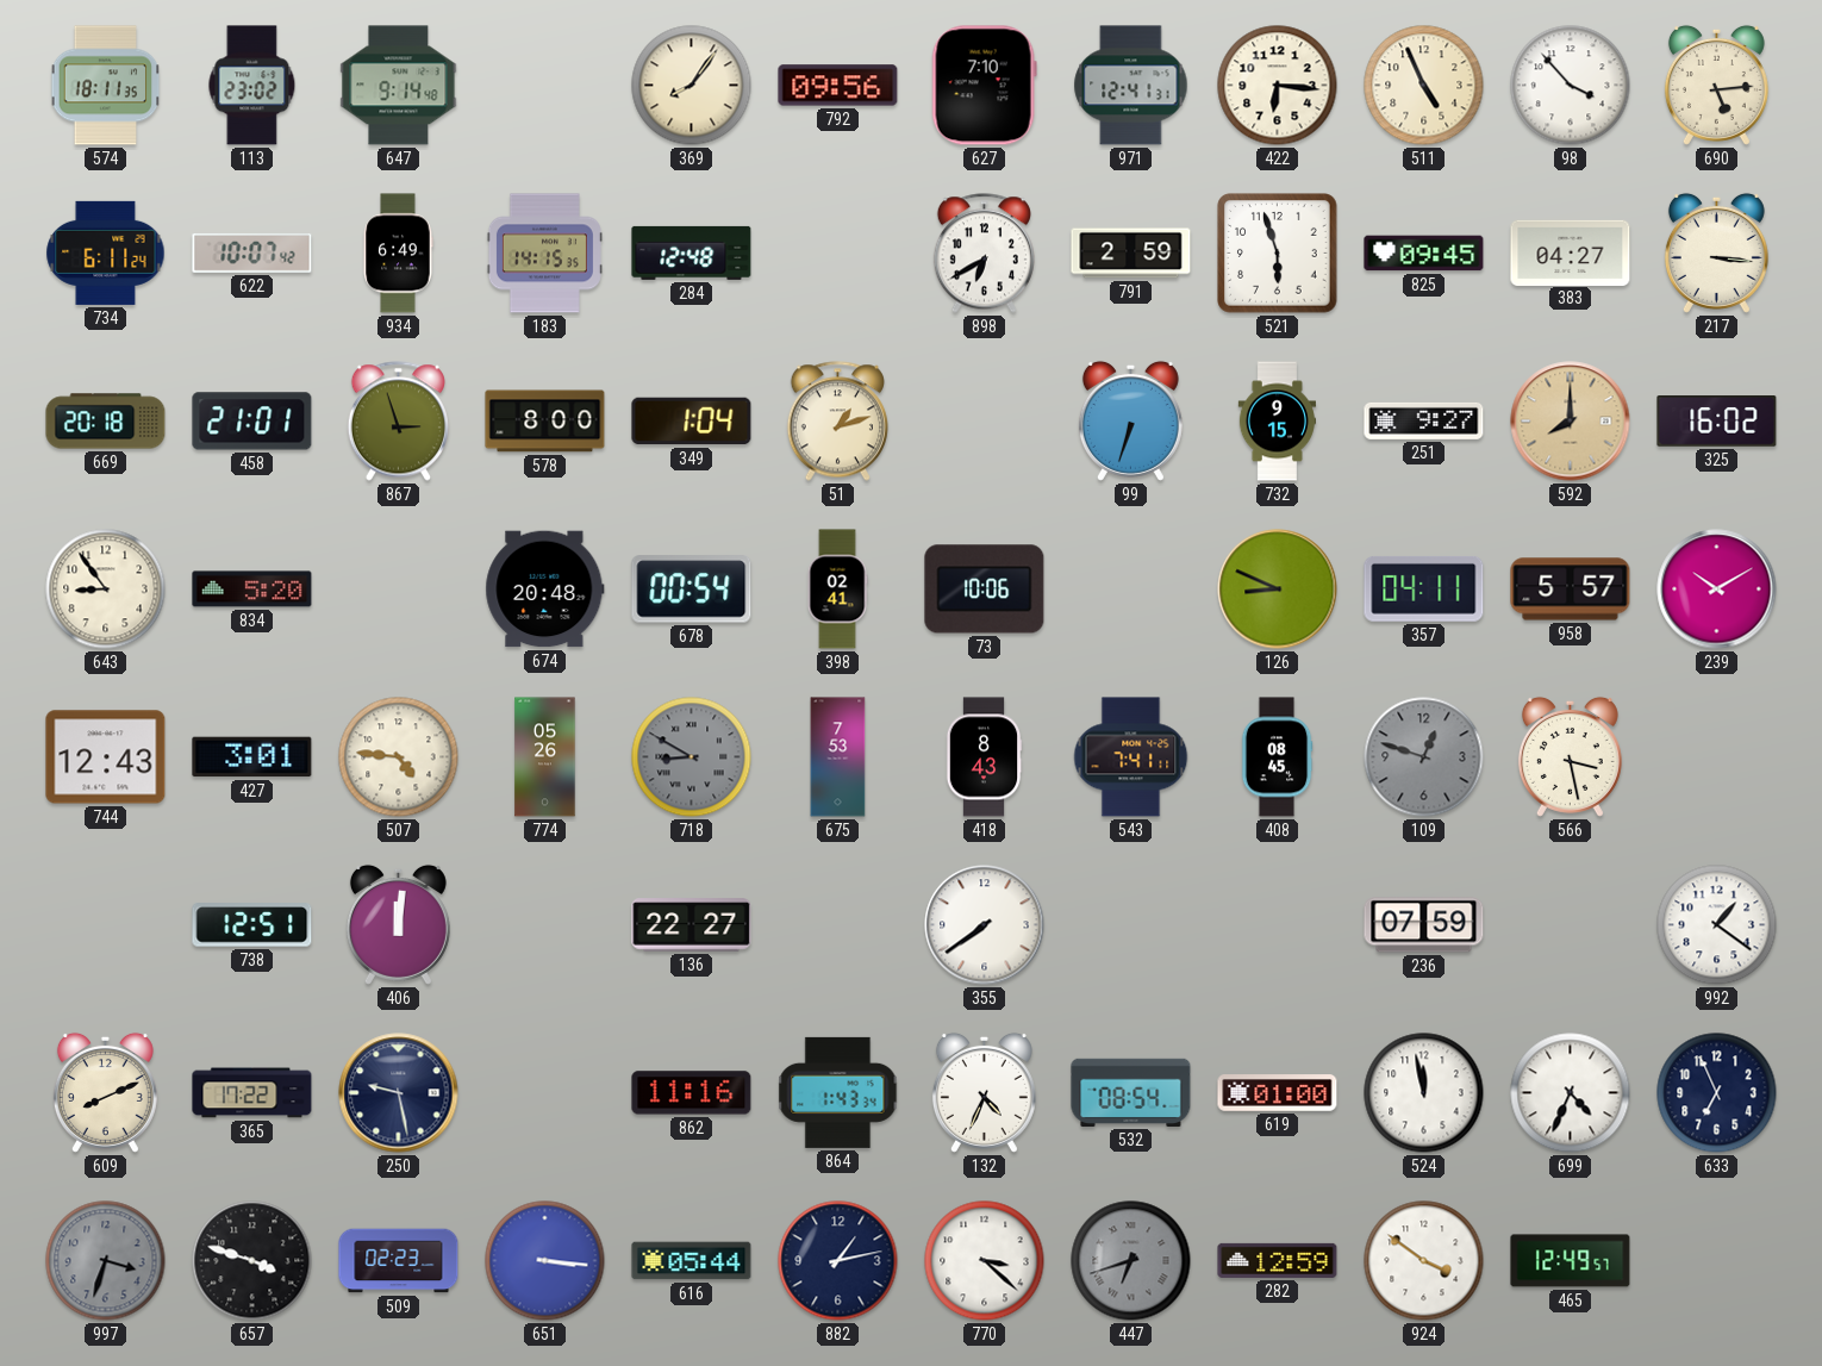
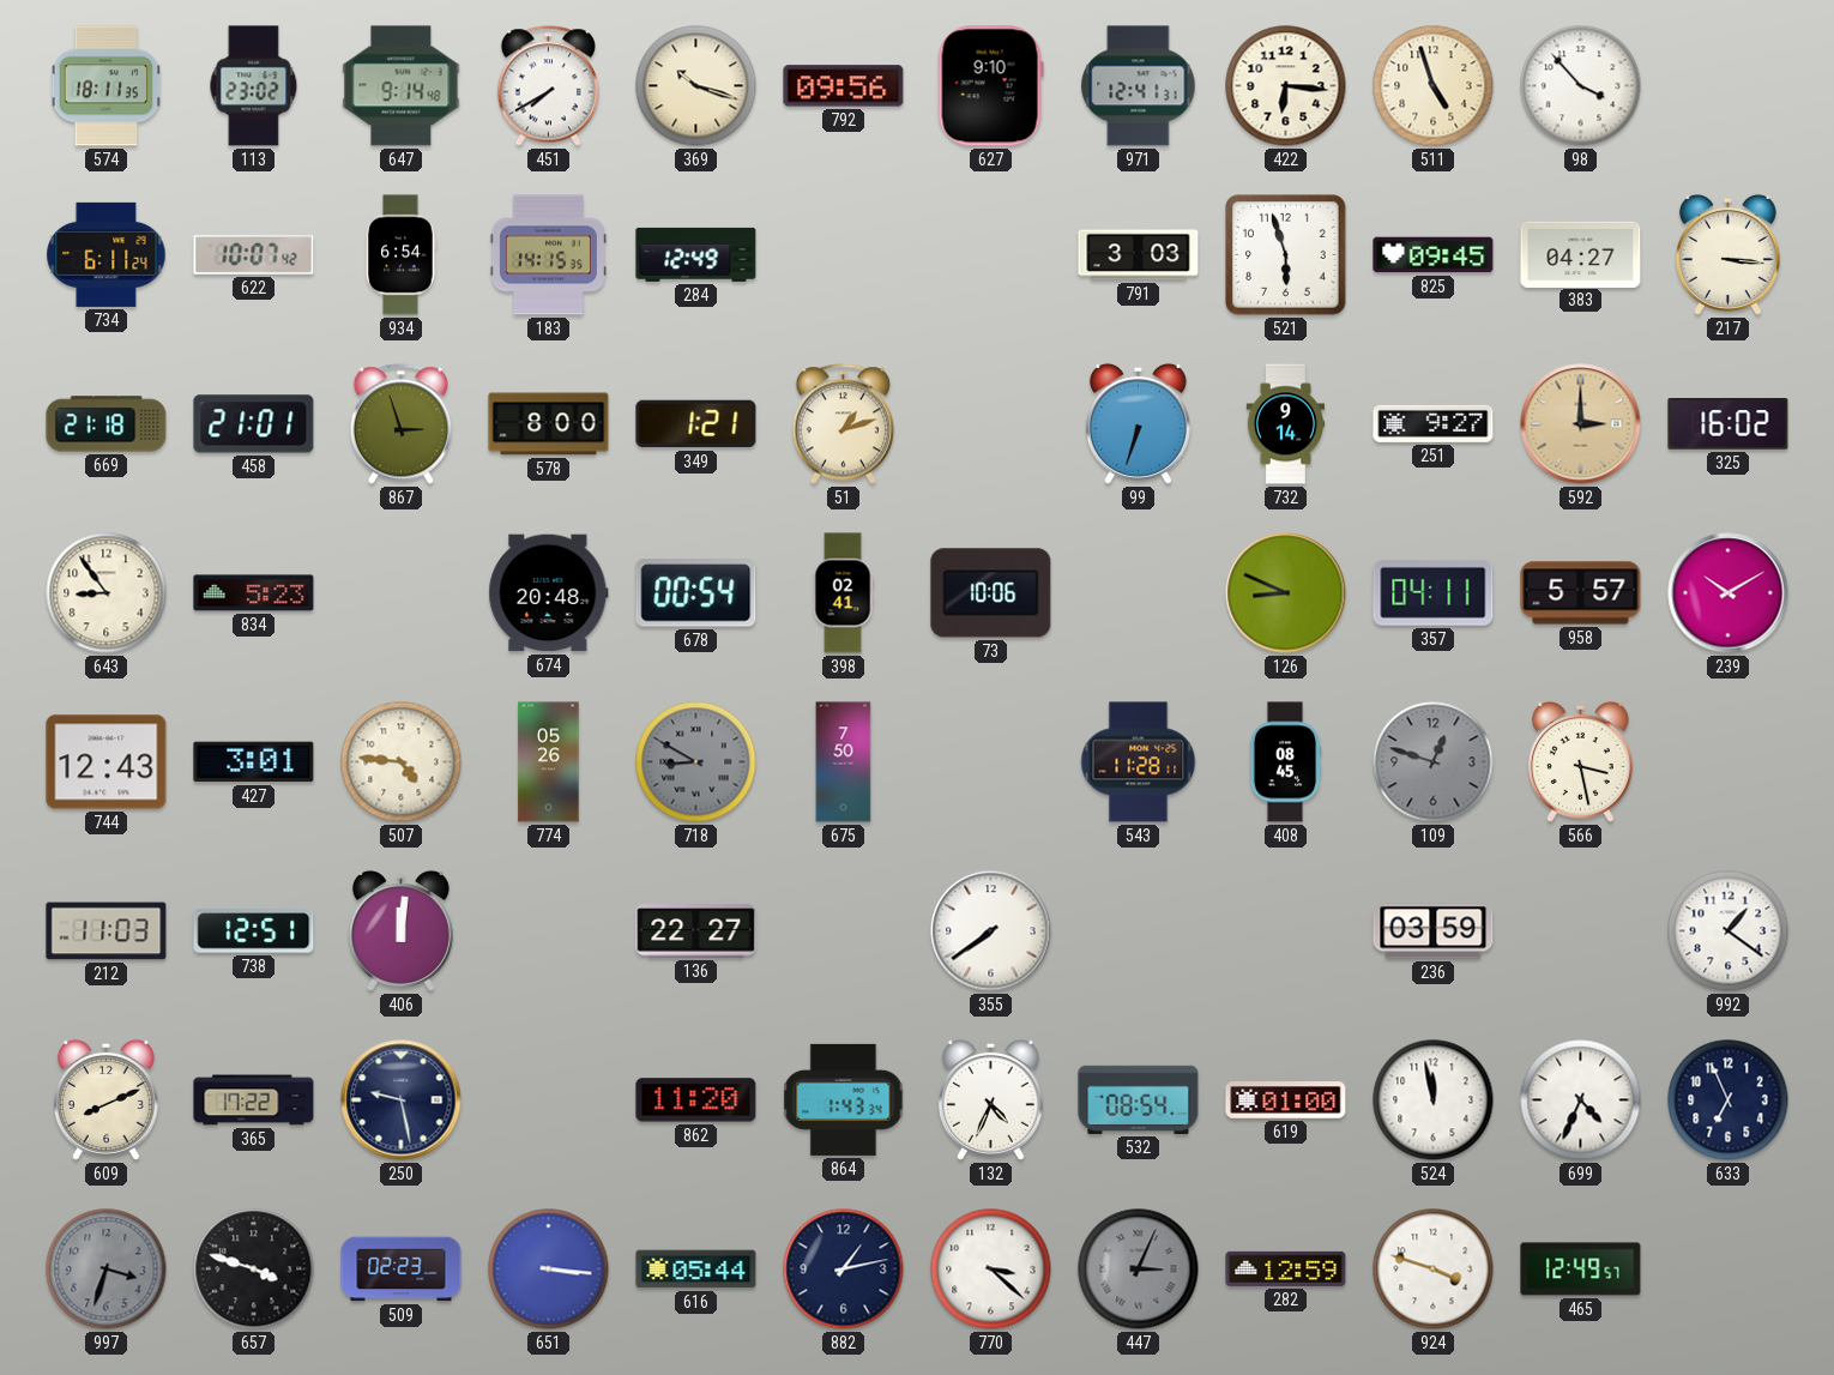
451: none -> 7:40
369: 8:06 -> 10:18
627: 7:10 -> 9:10
511: 4:56 -> 4:57
690: 5:14 -> none
934: 6:49 -> 6:54
284: 12:48 -> 12:49
898: 6:40 -> none
791: 2:59 -> 3:03
669: 20:18 -> 21:18
349: 1:04 -> 1:21
732: 9:15 -> 9:14
592: 8:00 -> 3:00
834: 5:20 -> 5:23
675: 7:53 -> 7:50
418: 8:43 -> none
543: 7:41 -> 11:28
212: none -> 11:03
236: 07:59 -> 03:59
862: 11:16 -> 11:20
447: 6:42 -> 3:04
924: 3:51 -> 3:48
